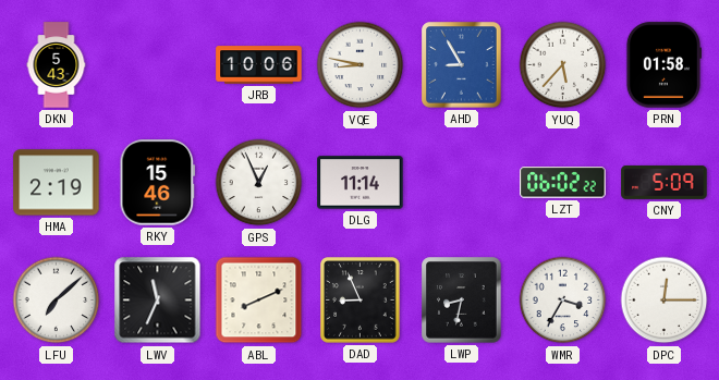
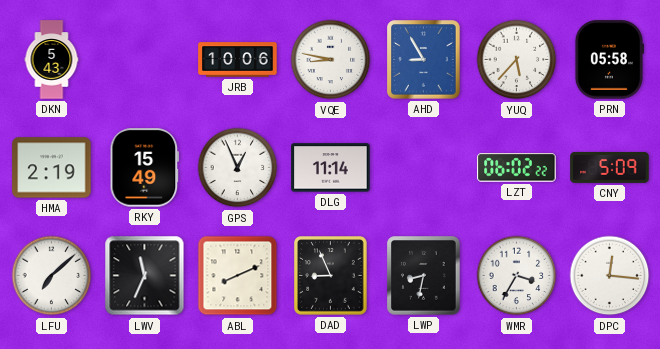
PRN: 01:58 -> 05:58
RKY: 15:46 -> 15:49
DPC: 12:15 -> 12:16
